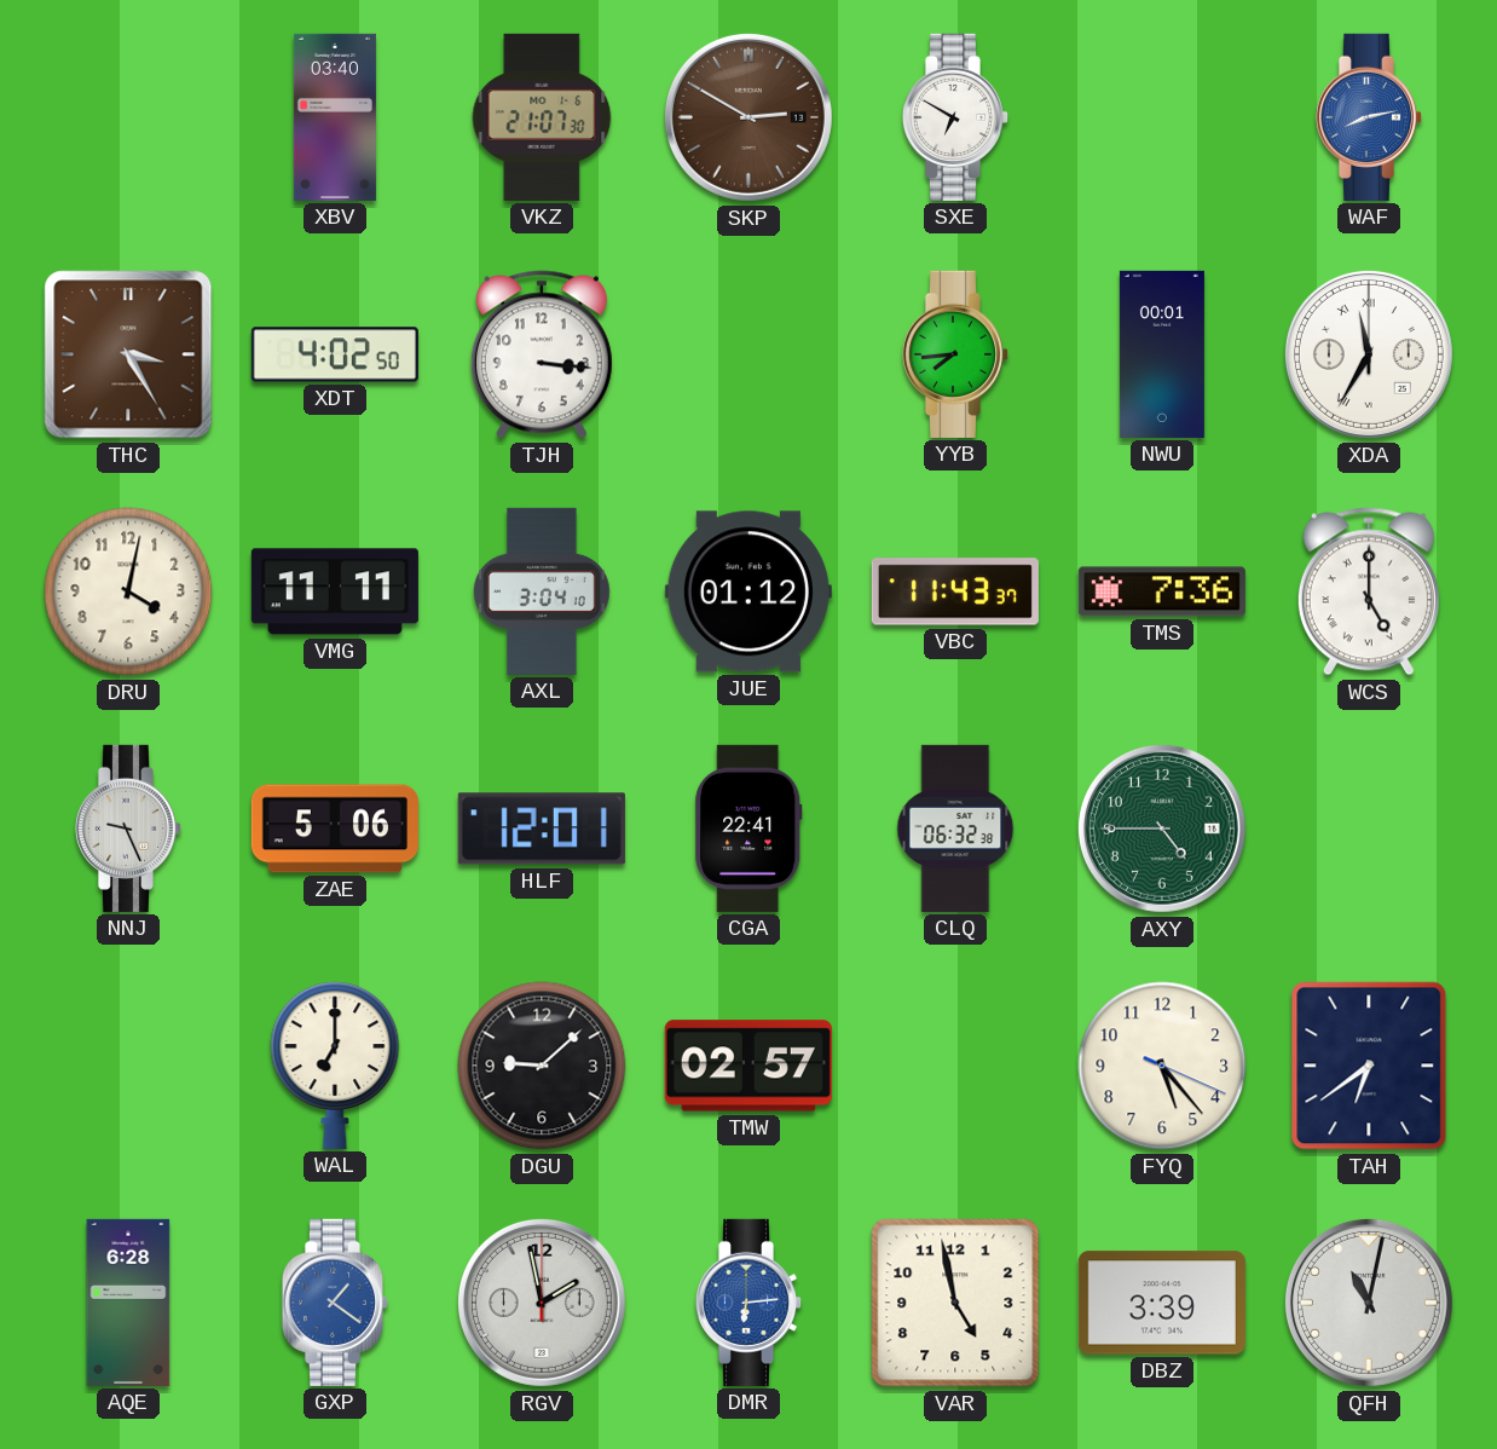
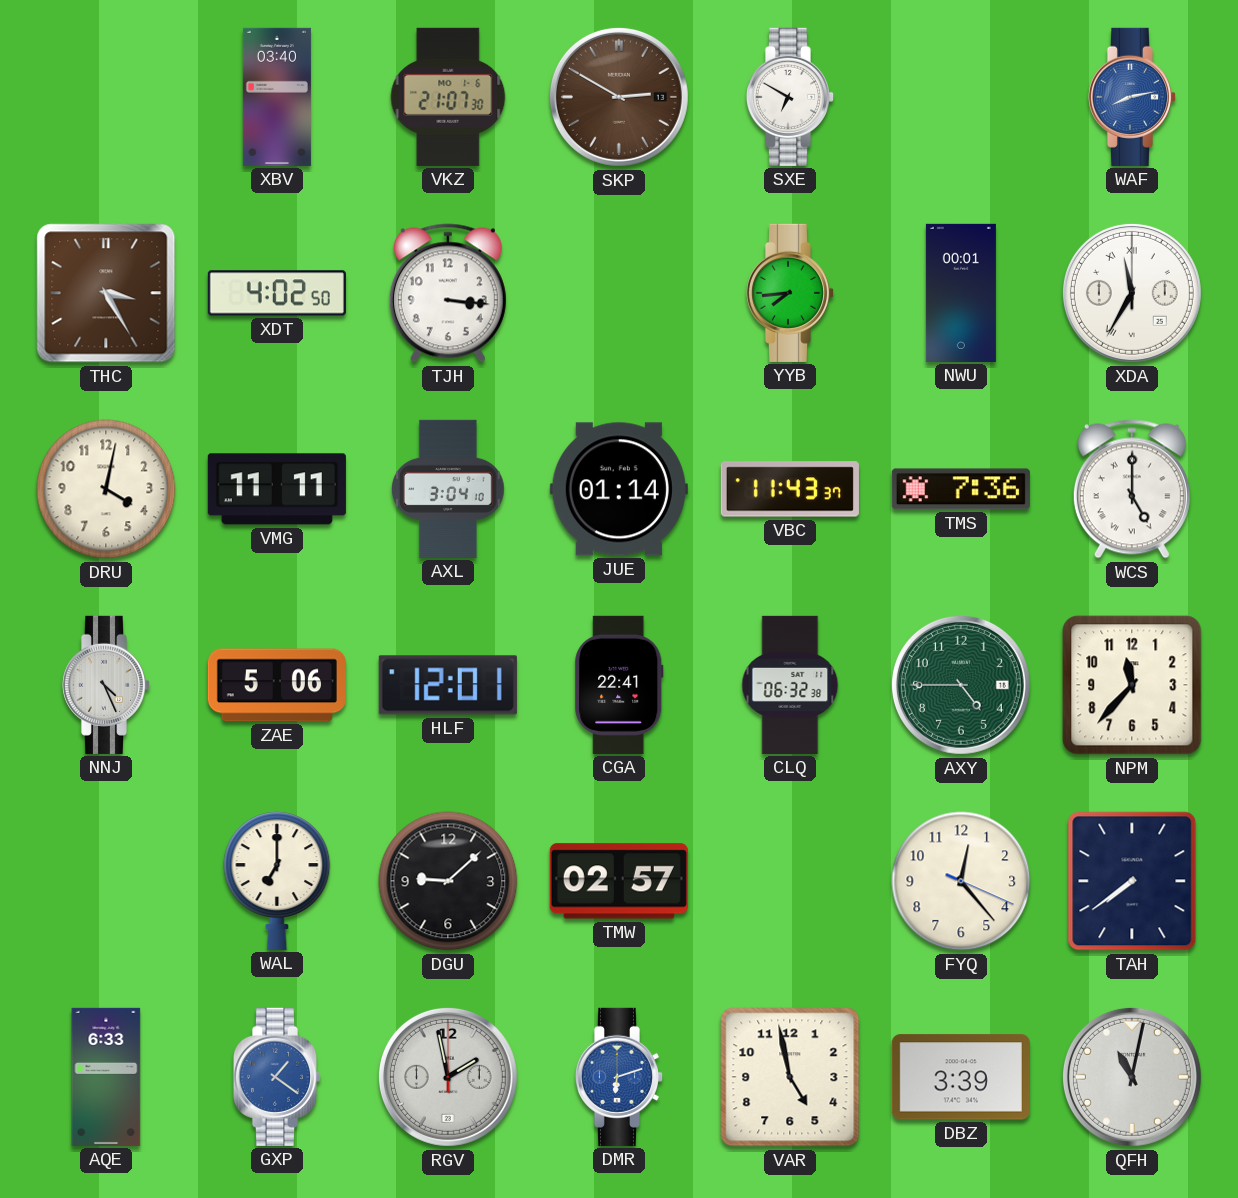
JUE: 01:12 -> 01:14
NNJ: 9:26 -> 4:26
NPM: none -> 11:37
FYQ: 5:23 -> 12:23
TAH: 6:39 -> 7:39
AQE: 6:28 -> 6:33
DMR: 6:14 -> 6:12
